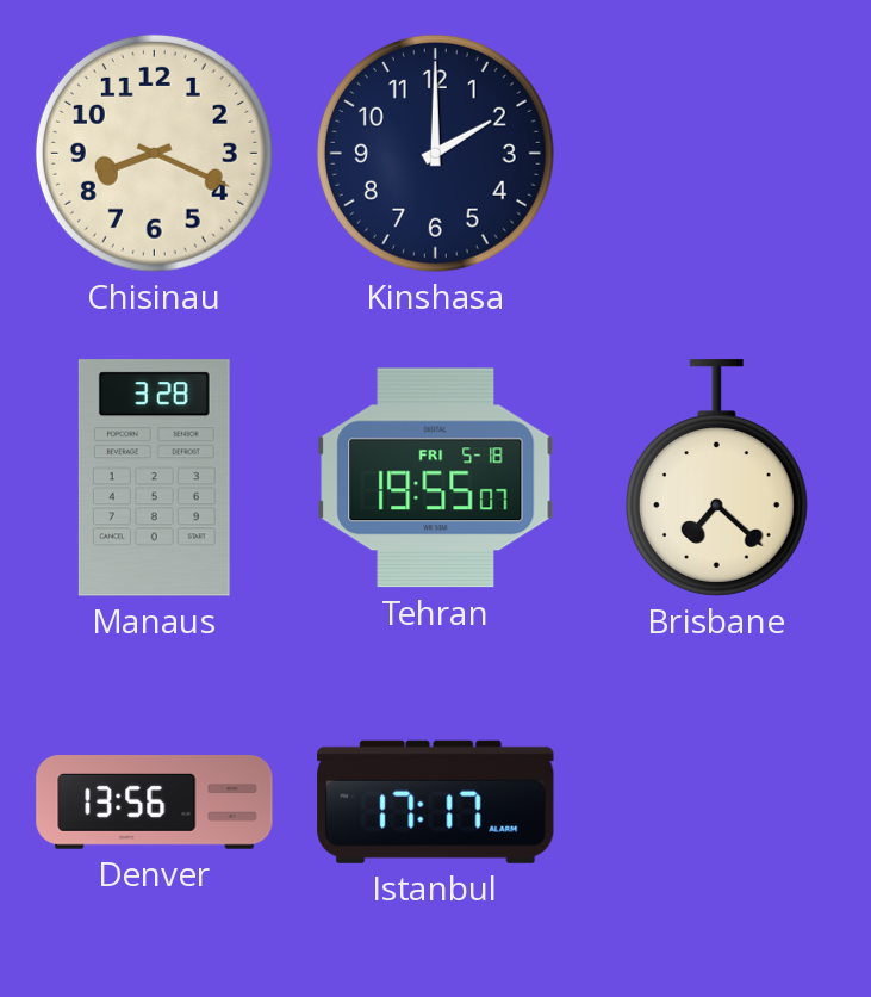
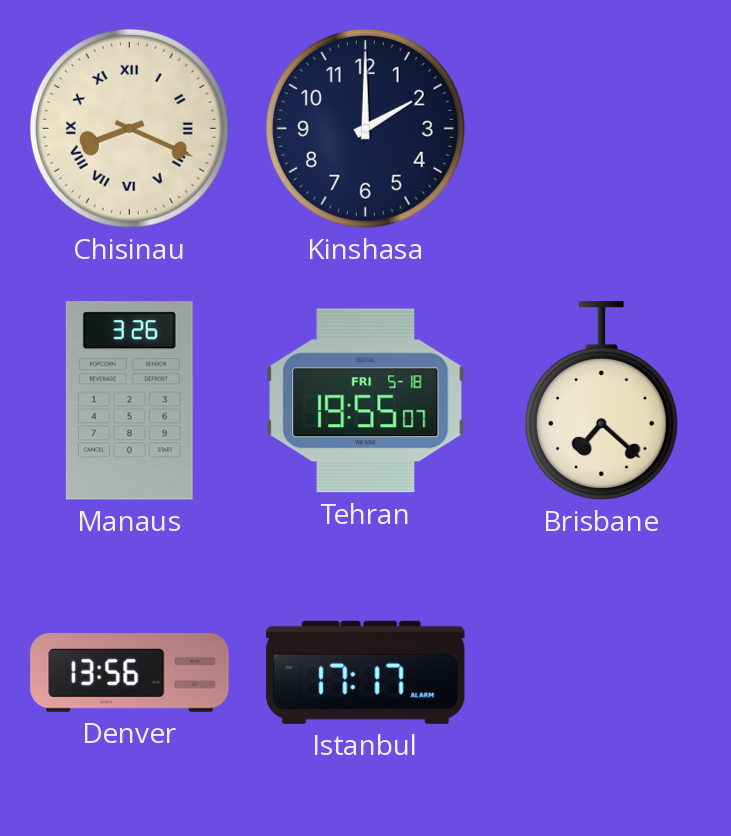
Chisinau numerals: Arabic -> Roman
Manaus: 3:28 -> 3:26
